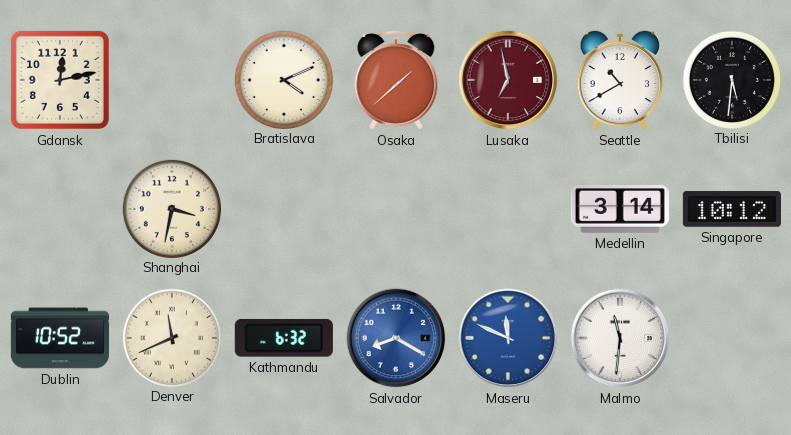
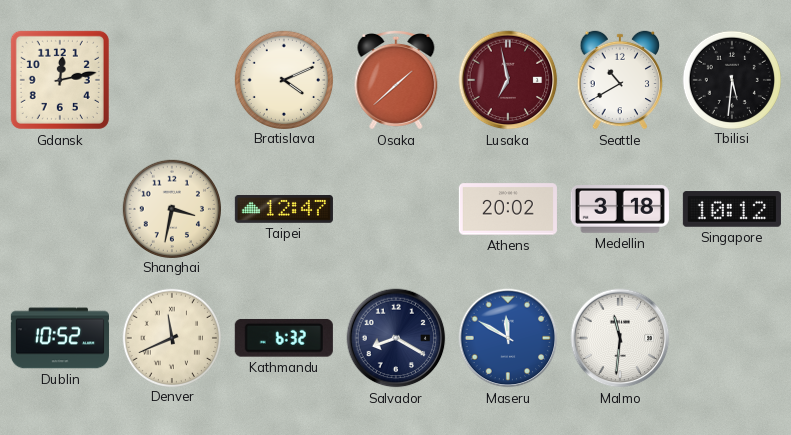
Taipei: none -> 12:47
Athens: none -> 20:02
Medellin: 3:14 -> 3:18
Salvador dial: blue -> navy
Maseru: 11:49 -> 11:50
